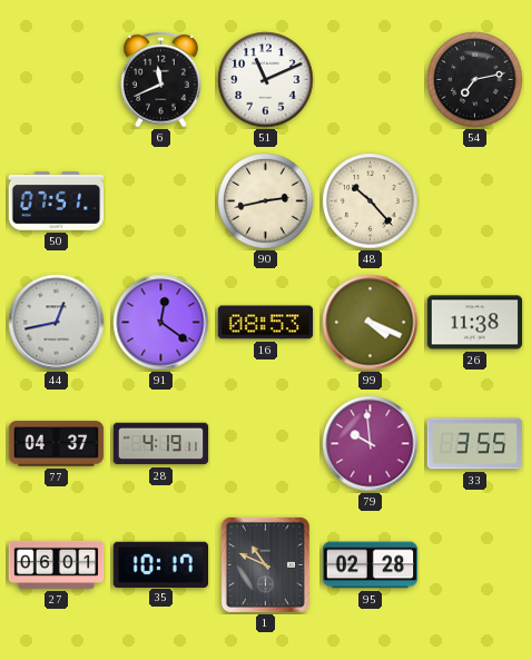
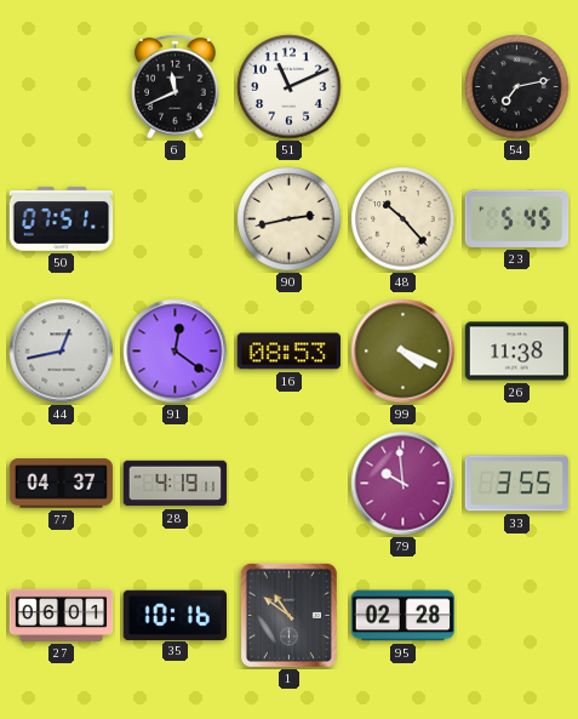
23: none -> 5:45
35: 10:17 -> 10:16
1: 10:49 -> 10:51
